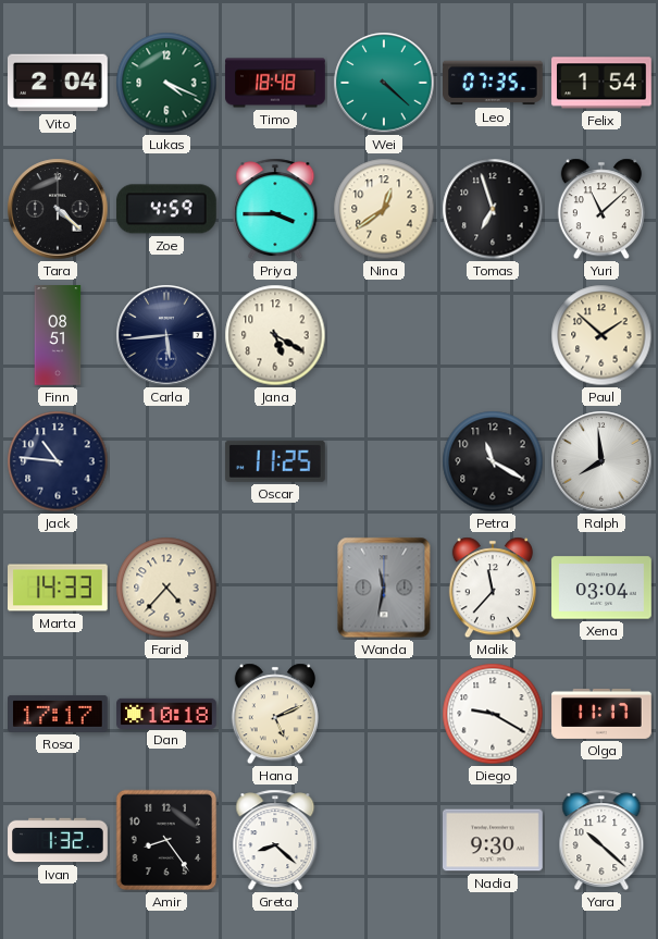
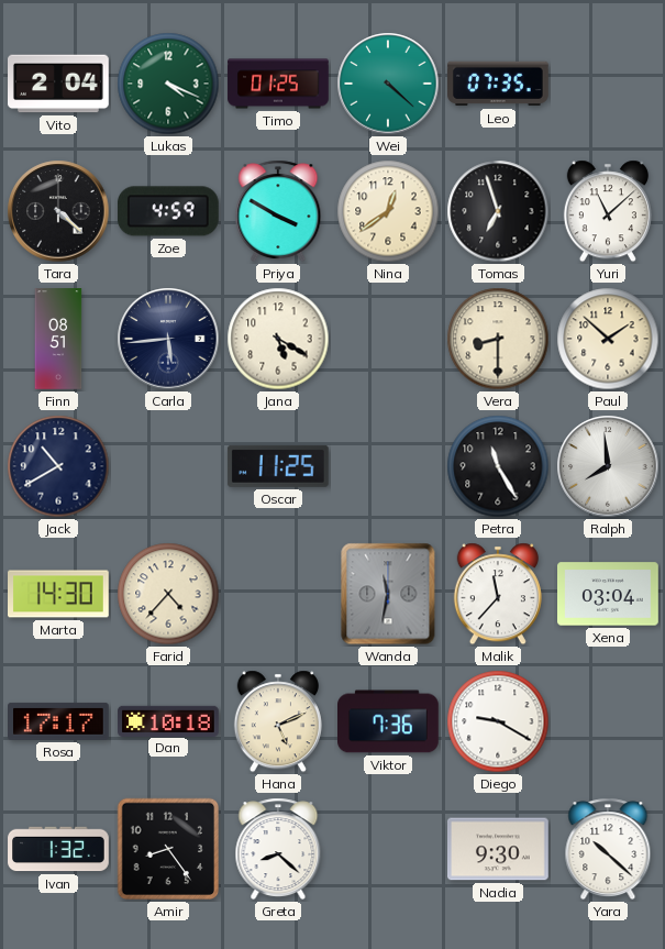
Timo: 18:48 -> 01:25
Felix: 1:54 -> none
Priya: 3:45 -> 3:50
Vera: none -> 8:30
Jack: 10:46 -> 10:40
Petra: 11:20 -> 11:25
Marta: 14:33 -> 14:30
Viktor: none -> 7:36
Olga: 11:17 -> none
